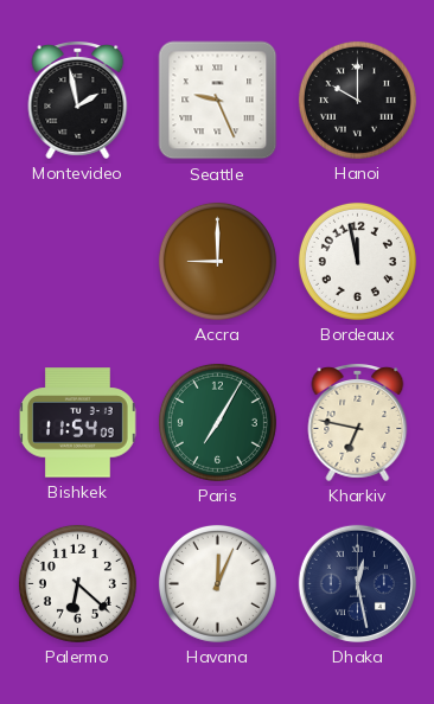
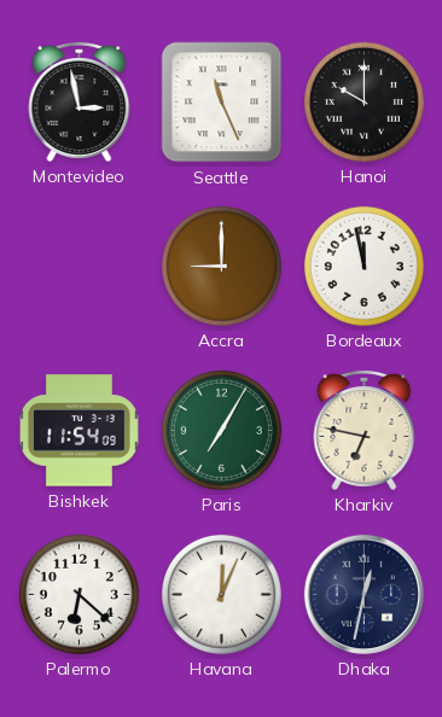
Montevideo: 1:58 -> 2:58
Seattle: 9:26 -> 11:26
Dhaka: 12:28 -> 12:32
